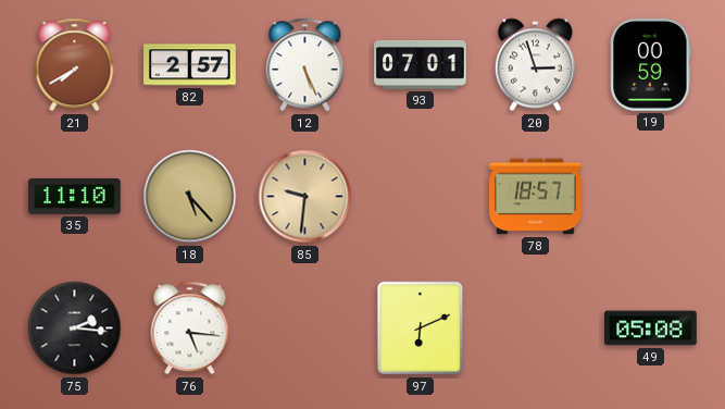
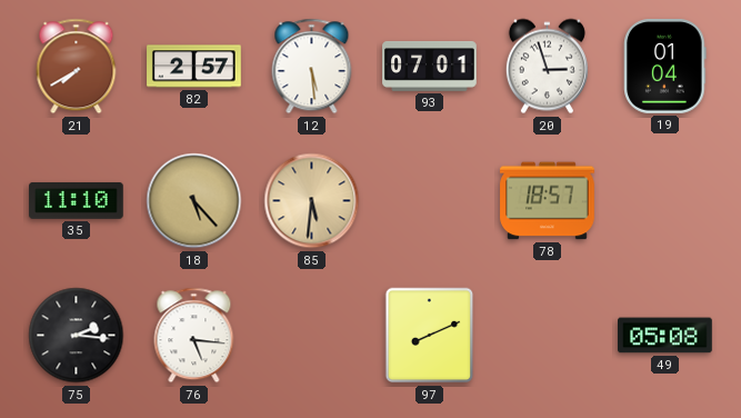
12: 5:26 -> 5:29
19: 00:59 -> 01:04
85: 9:31 -> 5:31
97: 6:11 -> 8:11
